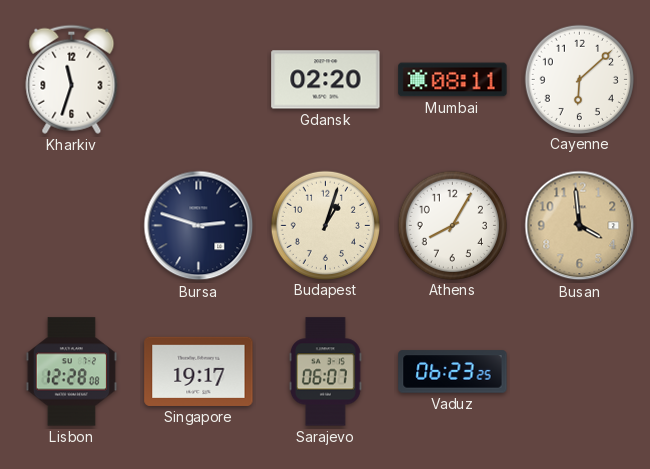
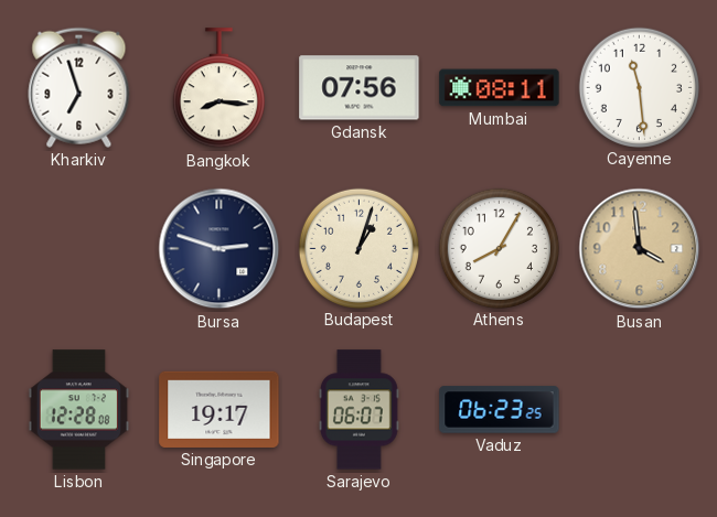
Kharkiv: 11:33 -> 6:57
Bangkok: none -> 8:16
Gdansk: 02:20 -> 07:56
Cayenne: 6:08 -> 11:29
